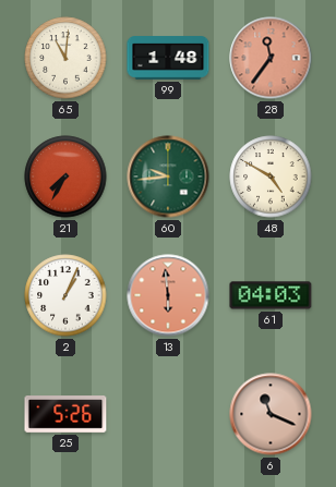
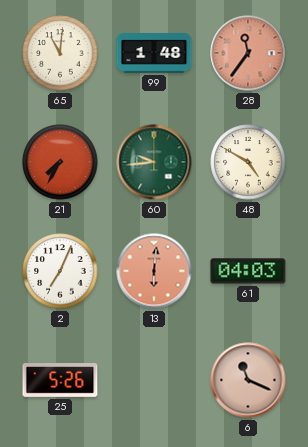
2: 1:04 -> 7:04
13: 5:59 -> 6:01
